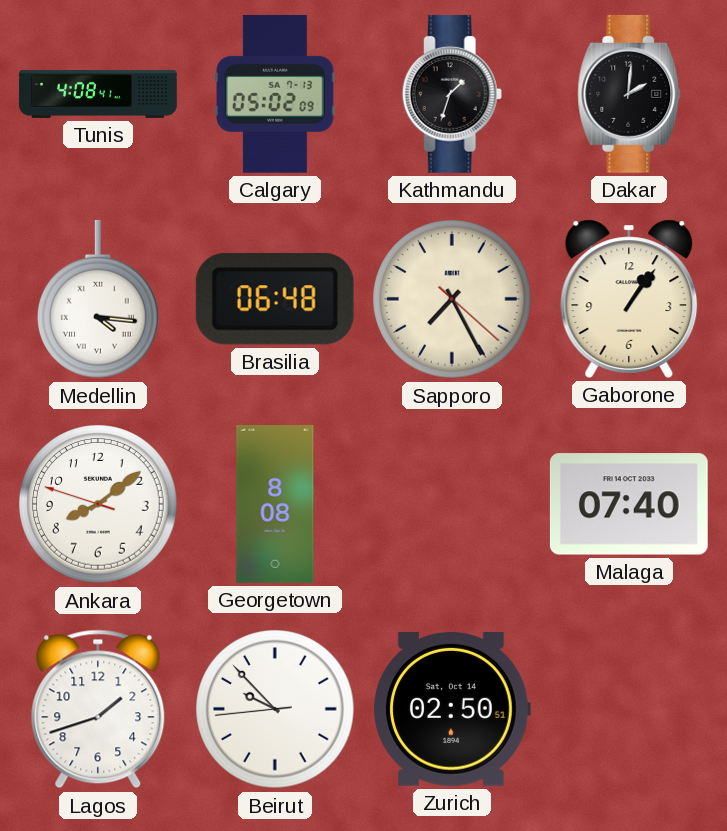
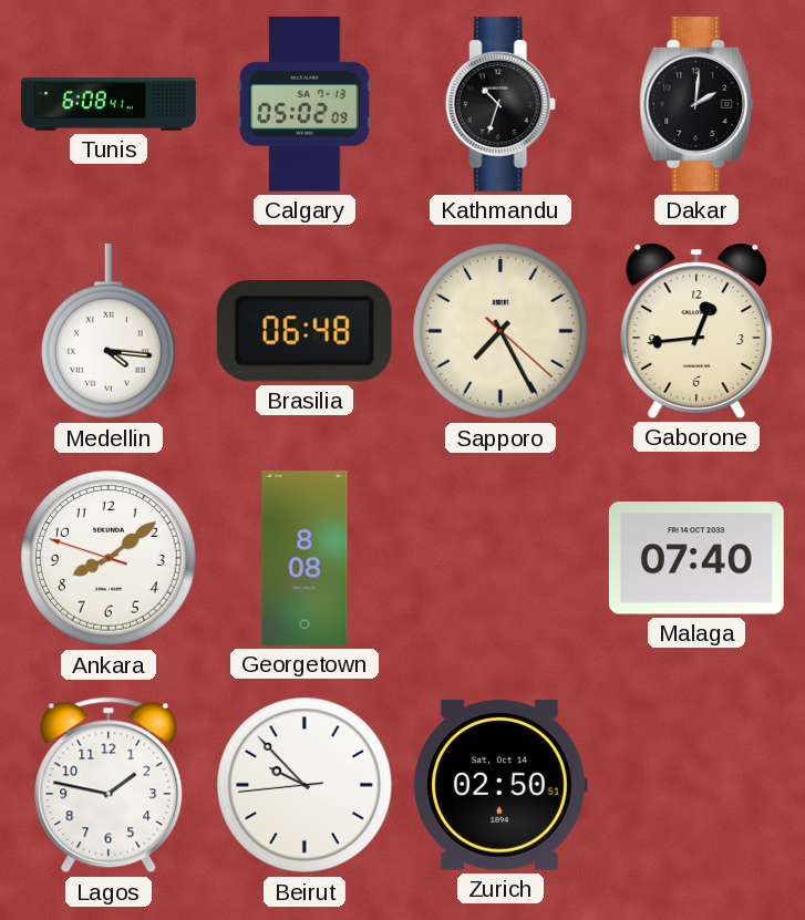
Tunis: 4:08 -> 6:08
Kathmandu: 1:33 -> 10:33
Gaborone: 1:06 -> 12:44
Lagos: 1:42 -> 1:47
